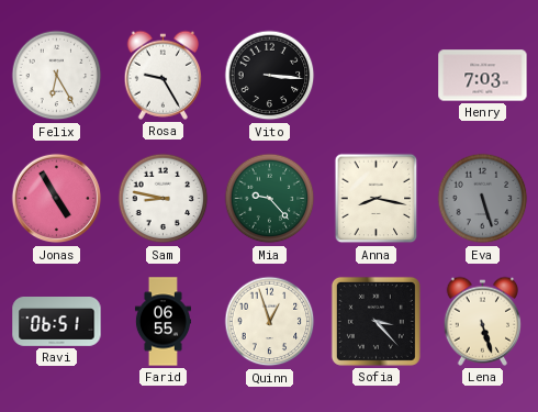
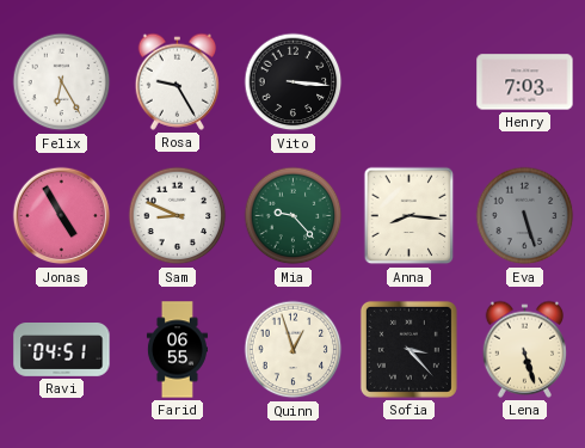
Sam: 8:47 -> 8:49
Anna: 8:17 -> 8:16
Ravi: 06:51 -> 04:51
